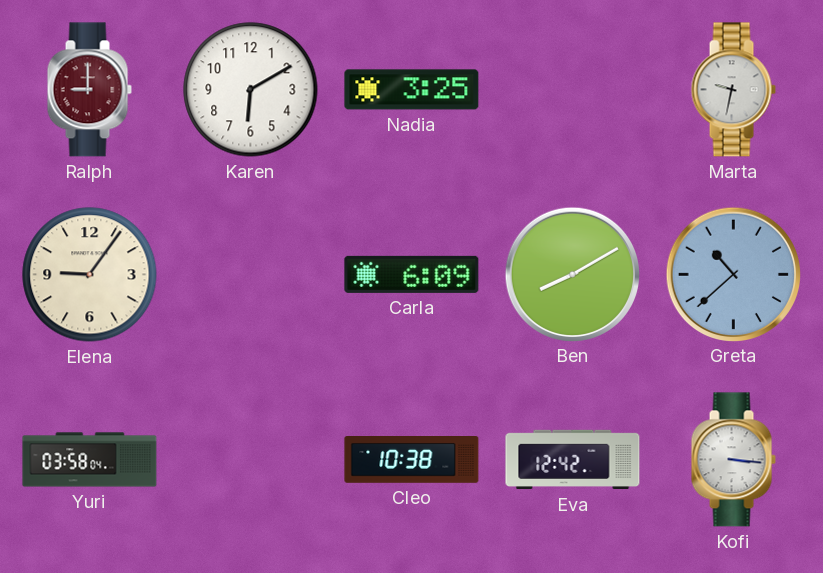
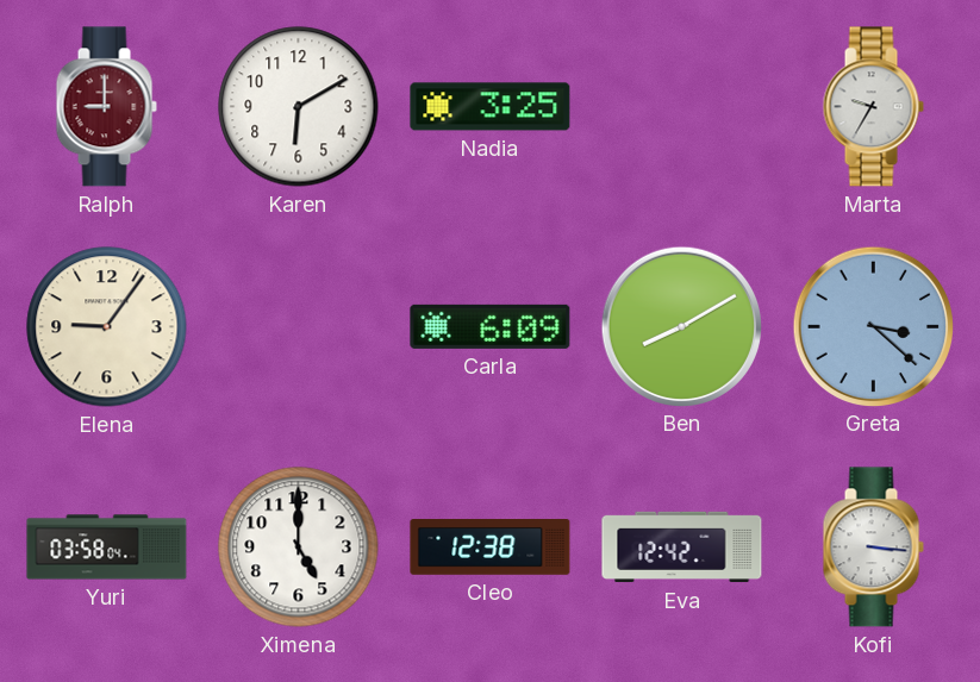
Marta: 9:32 -> 9:35
Greta: 10:38 -> 3:22
Ximena: none -> 5:00
Cleo: 10:38 -> 12:38
